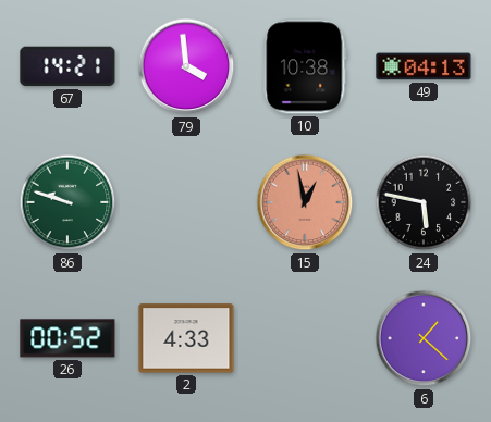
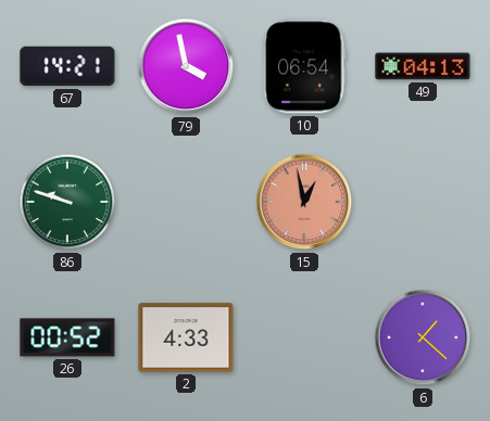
79: 3:59 -> 3:58
10: 10:38 -> 06:54
24: 5:47 -> none
